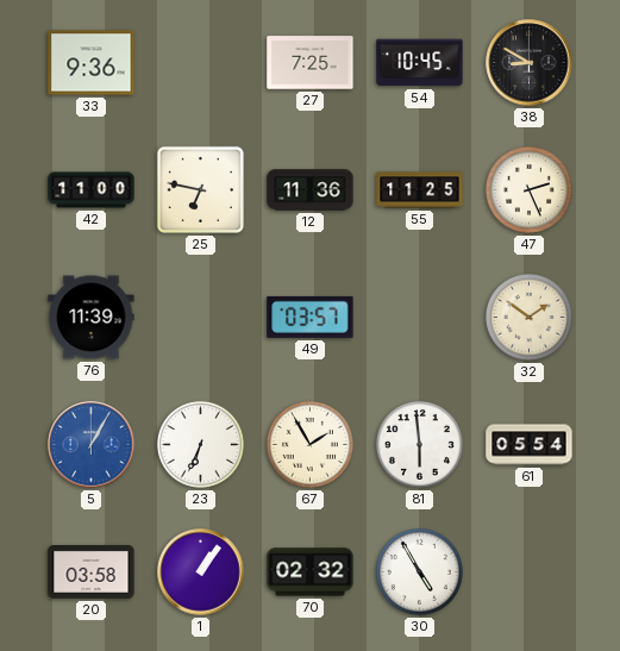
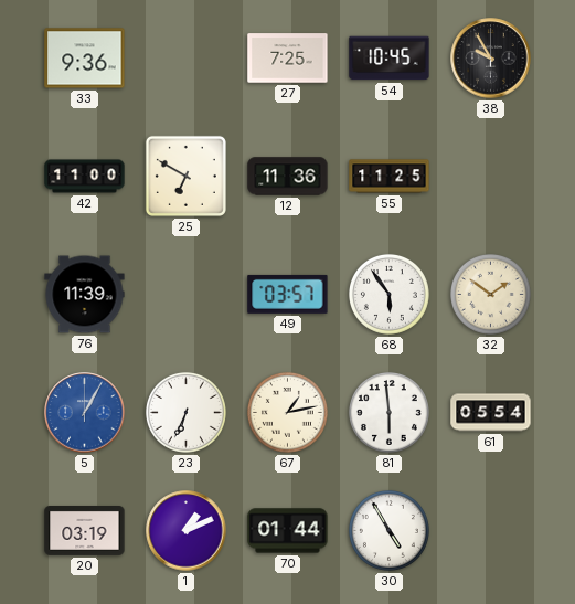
38: 8:50 -> 9:55
25: 6:47 -> 6:50
47: 2:26 -> none
68: none -> 5:54
67: 1:55 -> 1:13
20: 03:58 -> 03:19
1: 1:06 -> 1:11
70: 02:32 -> 01:44
